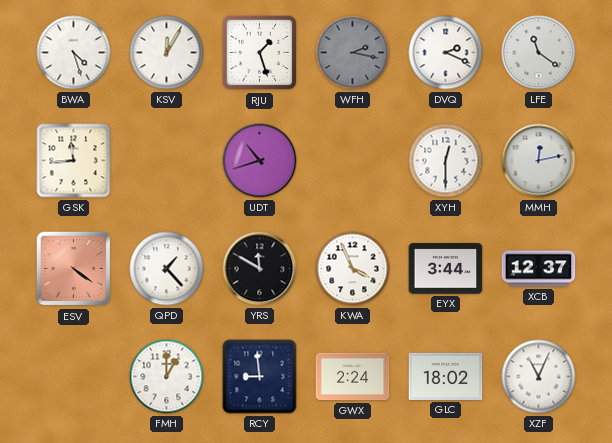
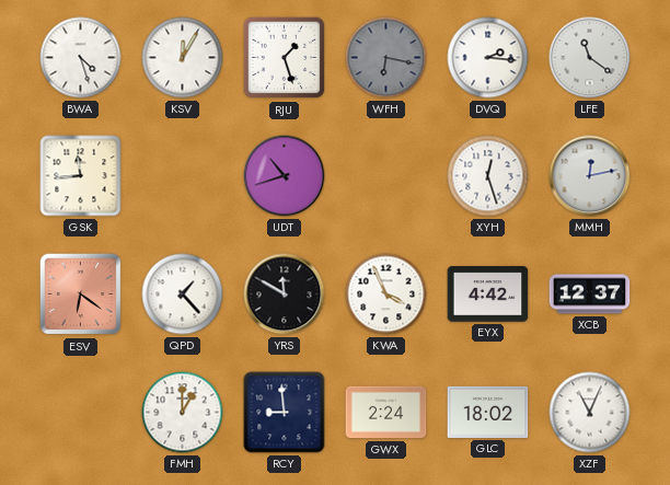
WFH: 2:17 -> 6:17
DVQ: 2:19 -> 2:16
XYH: 12:30 -> 12:27
ESV: 4:21 -> 6:21
EYX: 3:44 -> 4:42
